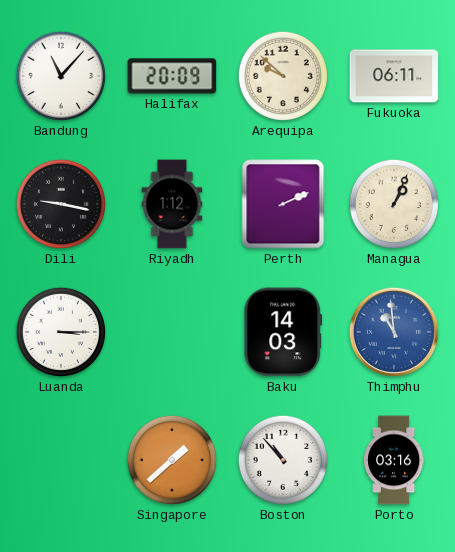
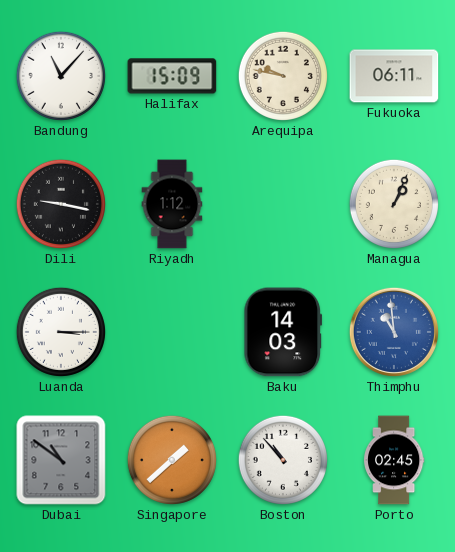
Halifax: 20:09 -> 15:09
Arequipa: 9:52 -> 9:47
Perth: 2:11 -> none
Dubai: none -> 10:51
Porto: 03:16 -> 02:45
